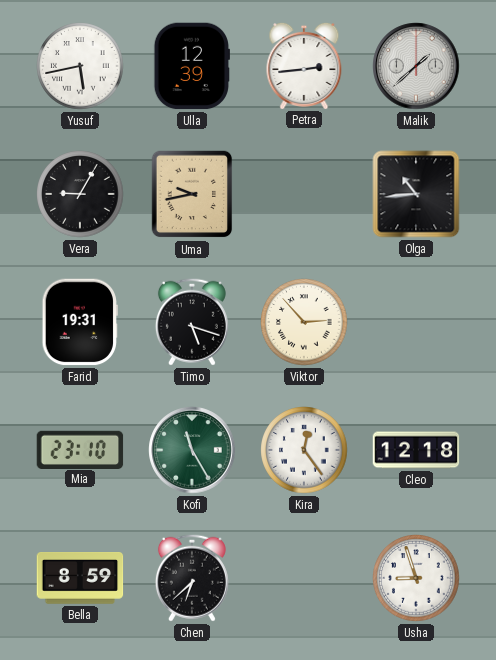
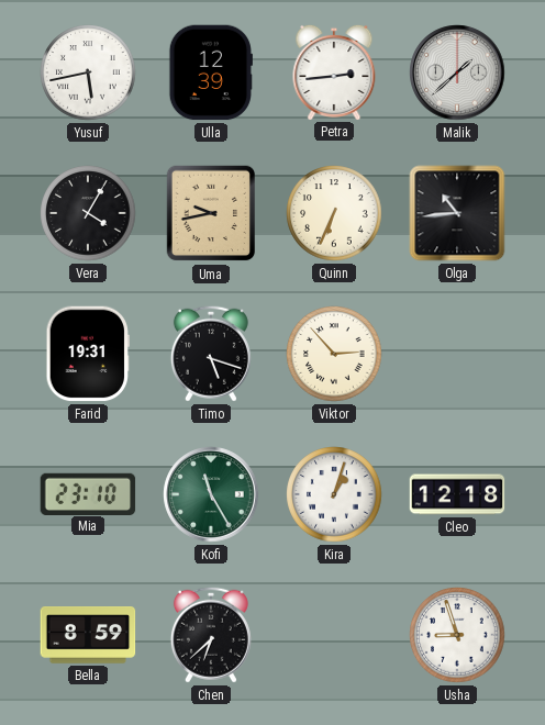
Vera: 9:05 -> 4:05
Quinn: none -> 6:34
Kira: 12:24 -> 1:03
